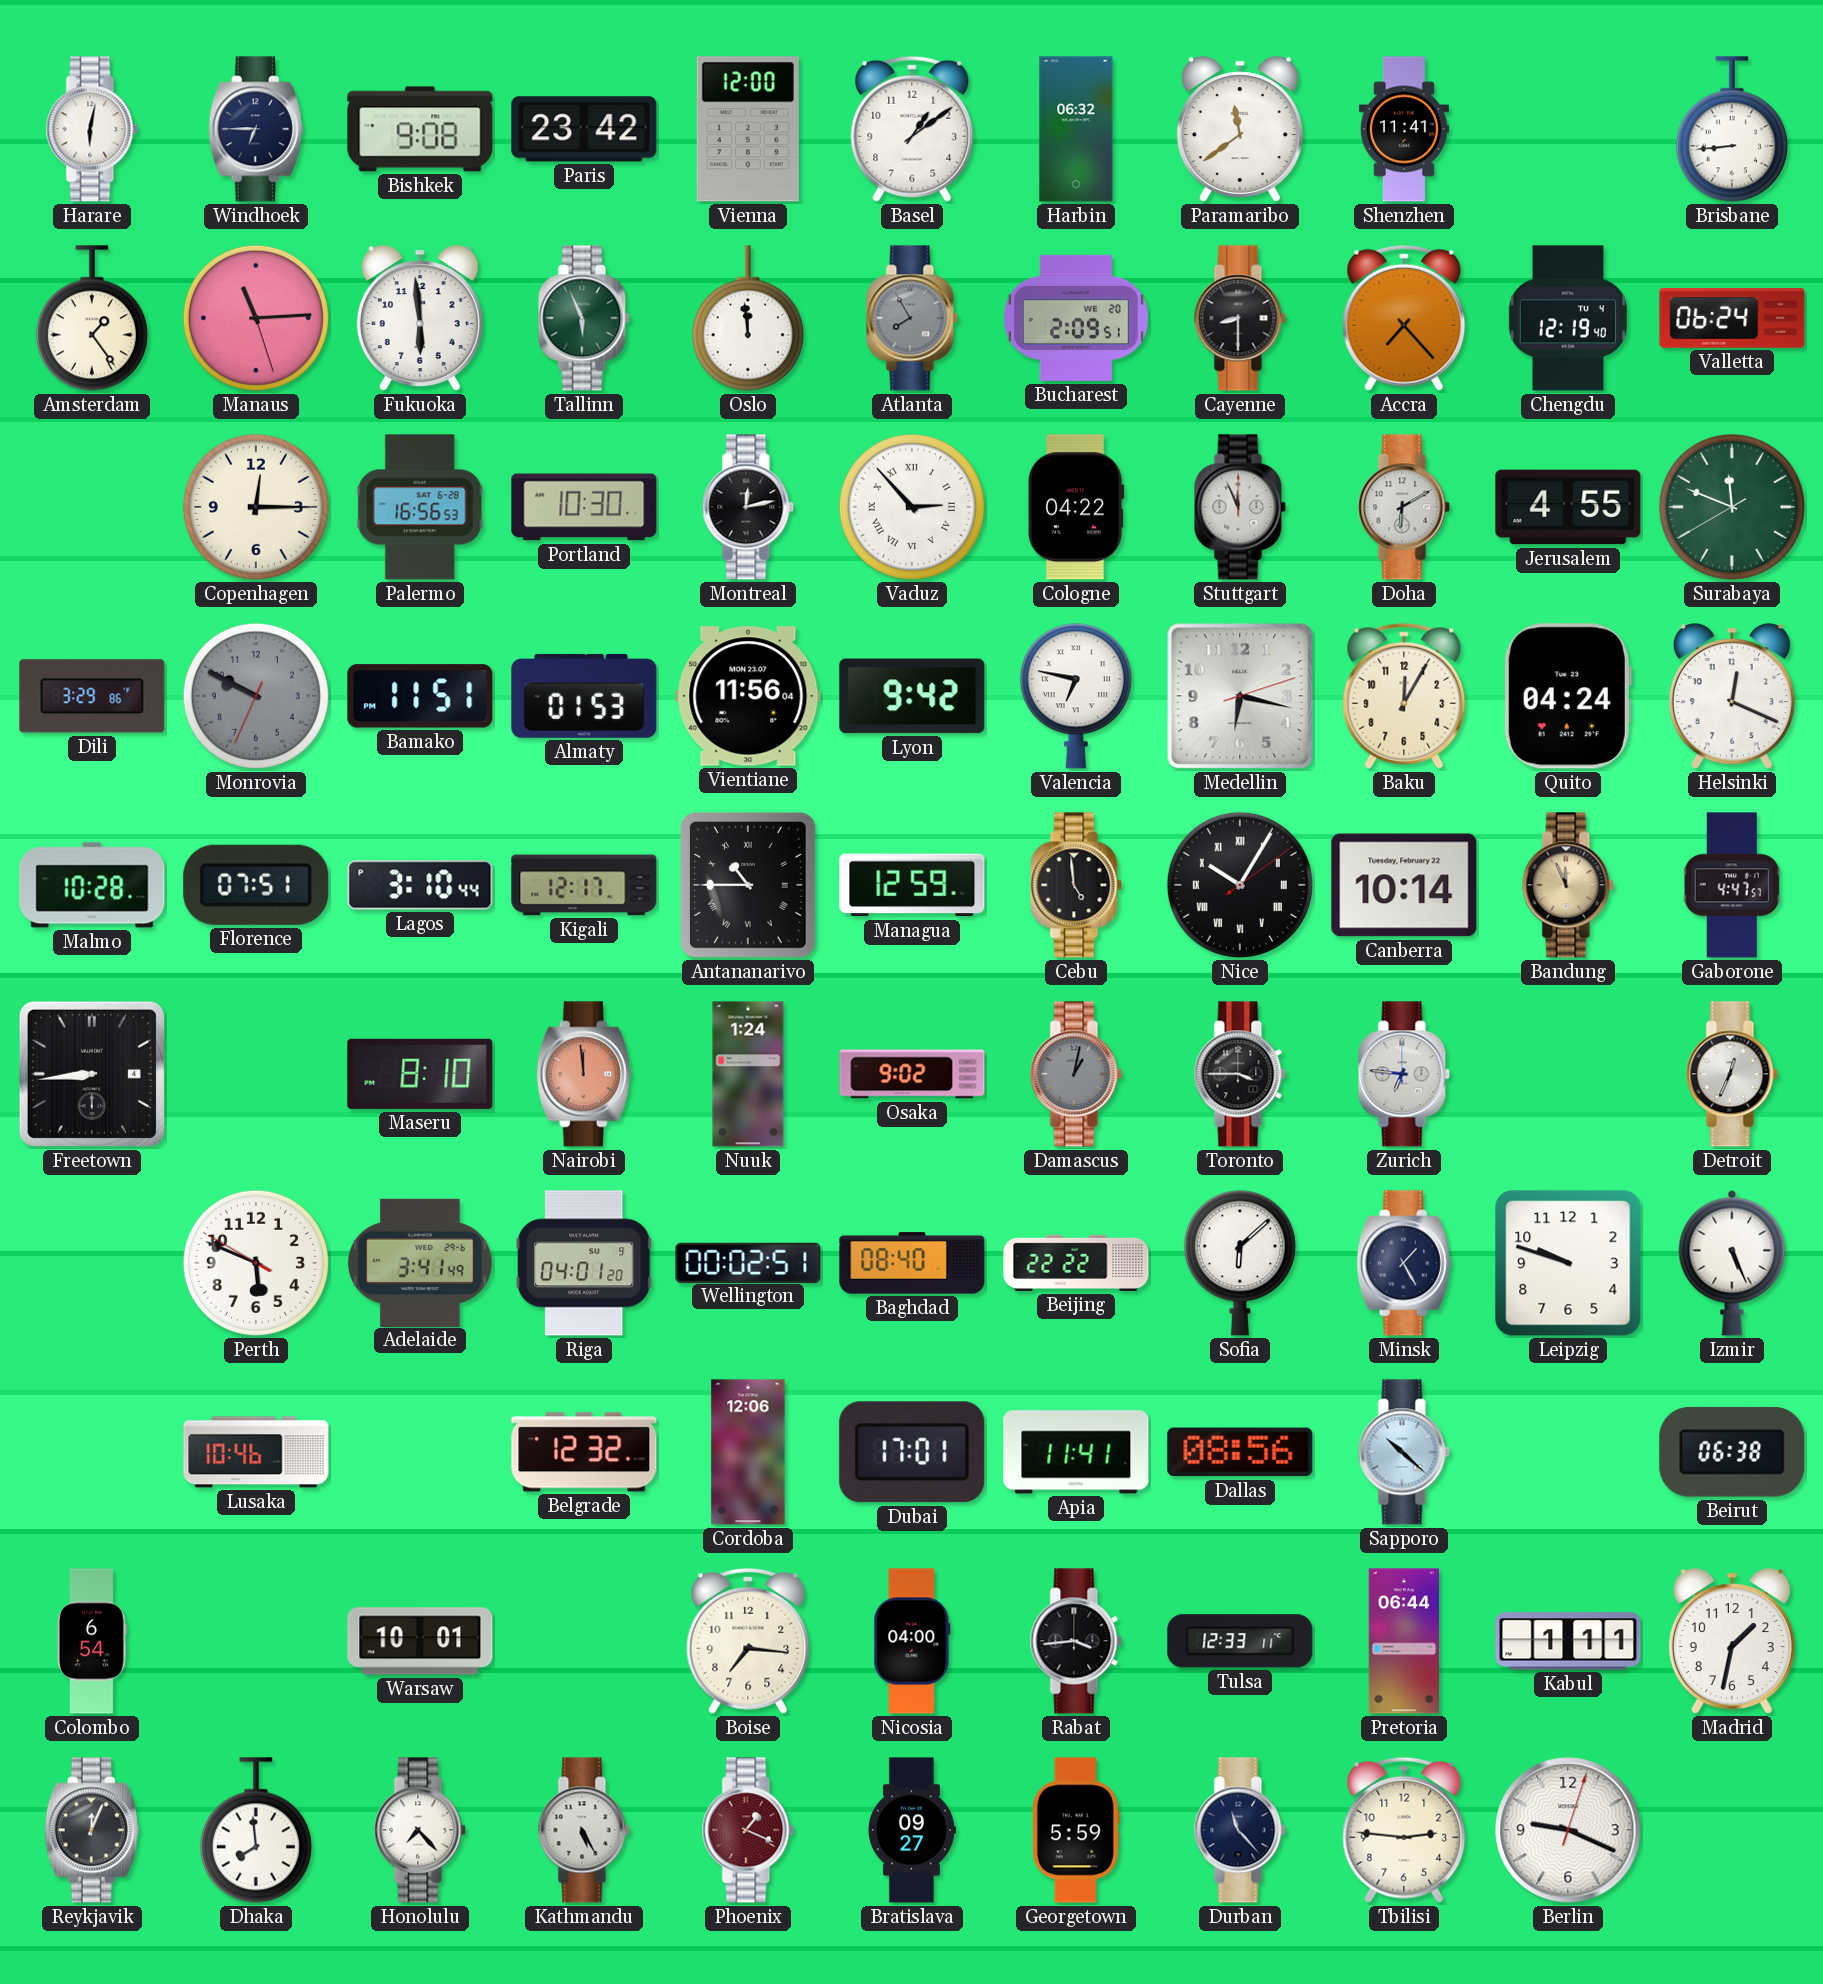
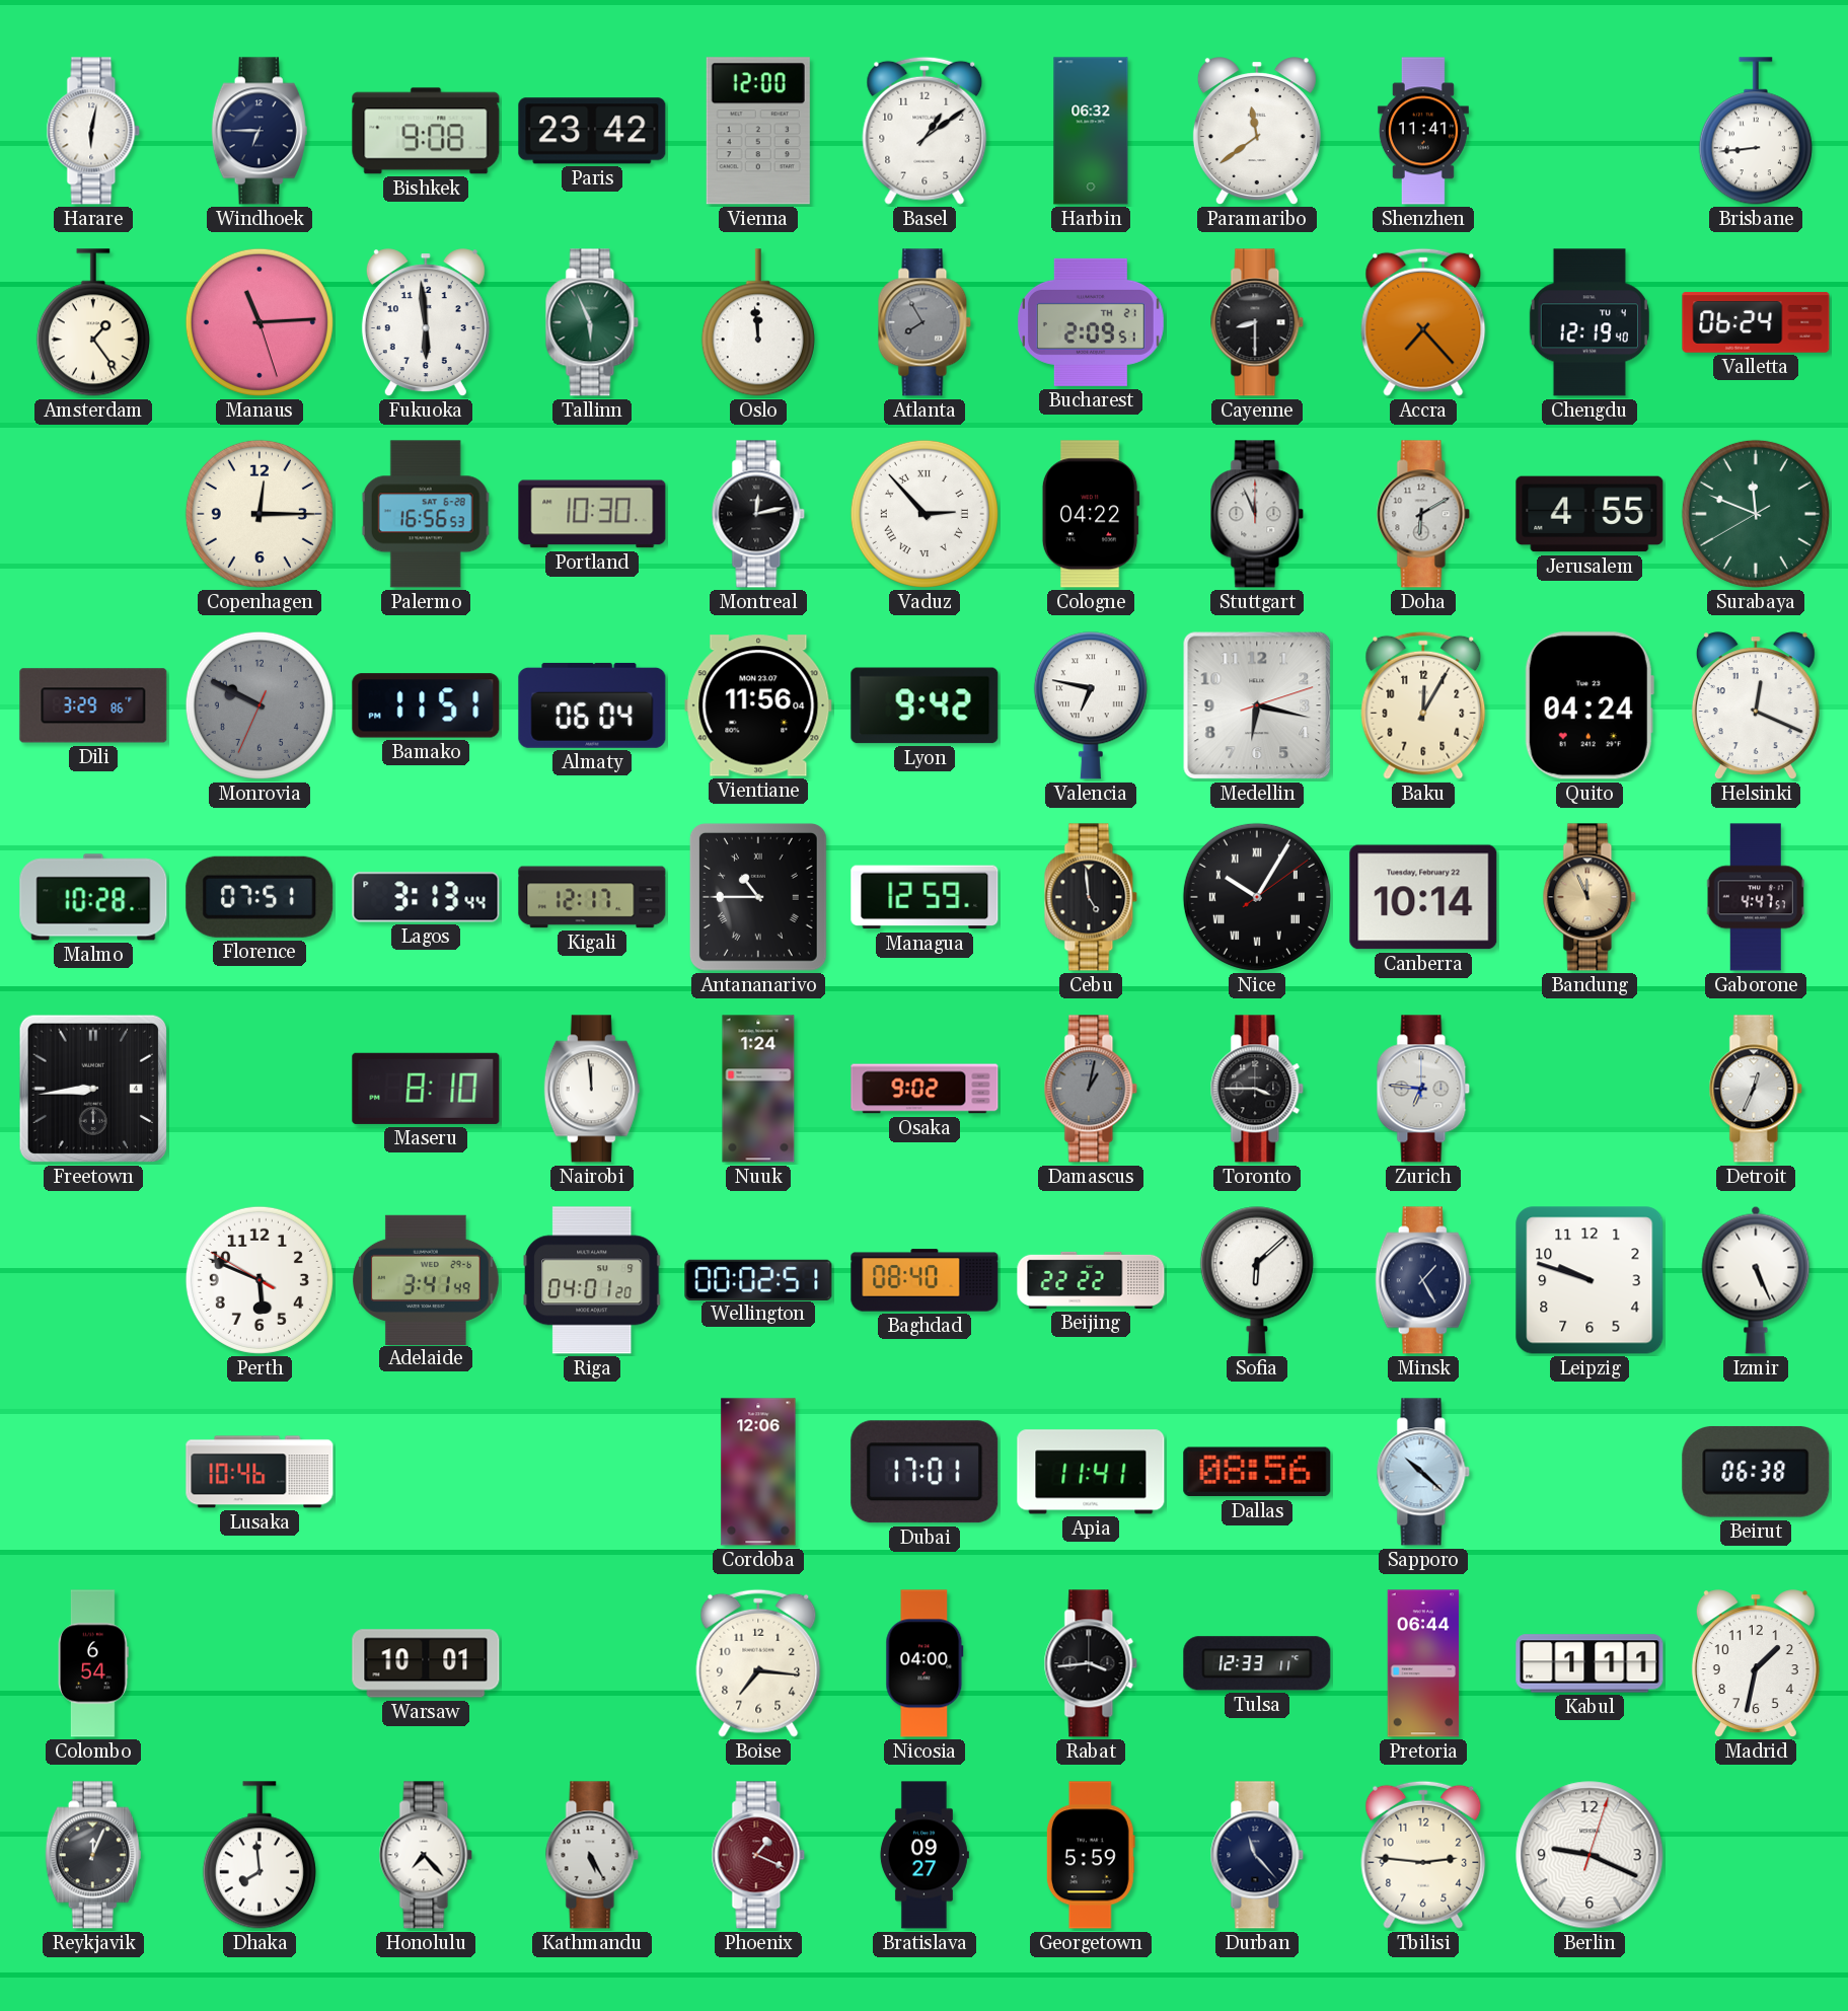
Bucharest date: WE 20 -> TH 21
Almaty: 01:53 -> 06:04
Lagos: 3:10 -> 3:13
Nairobi dial: salmon -> white
Belgrade: 12:32 -> none
